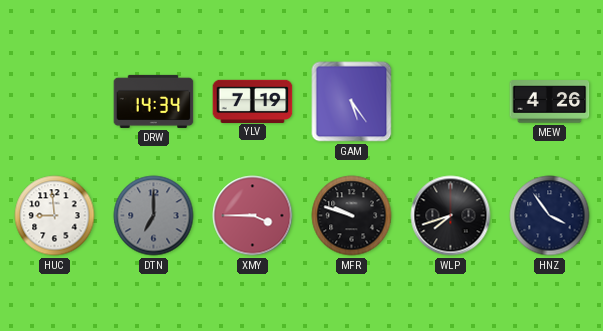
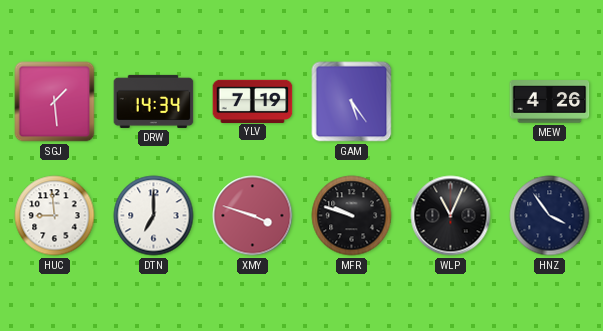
SGJ: none -> 1:29
DTN dial: grey -> white
XMY: 3:45 -> 3:48
WLP: 7:42 -> 11:04
